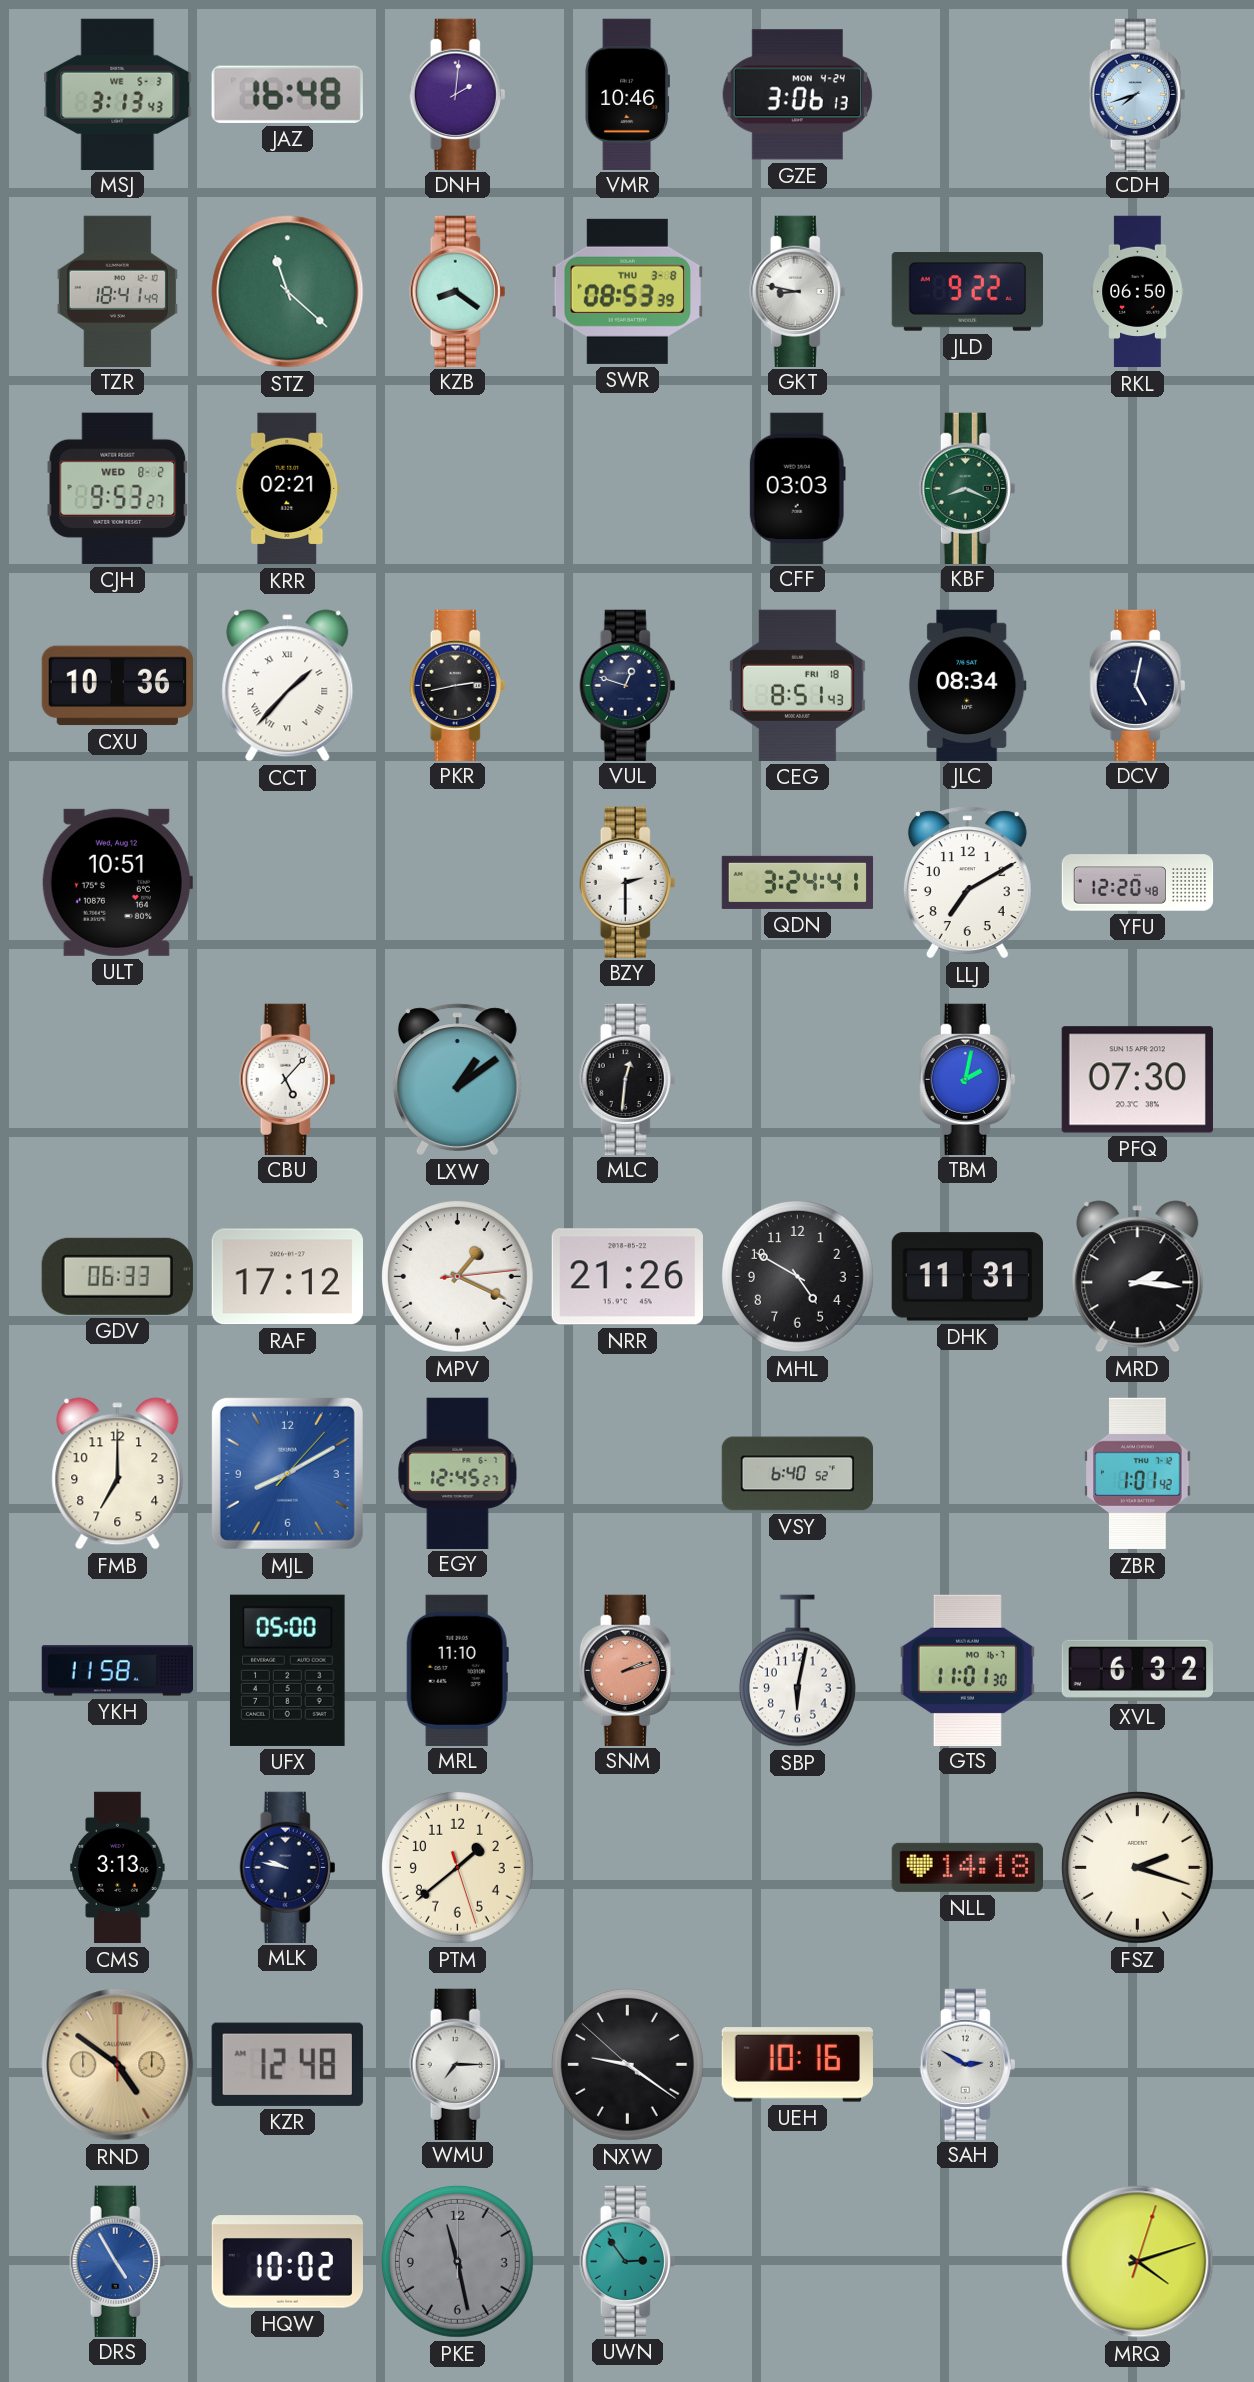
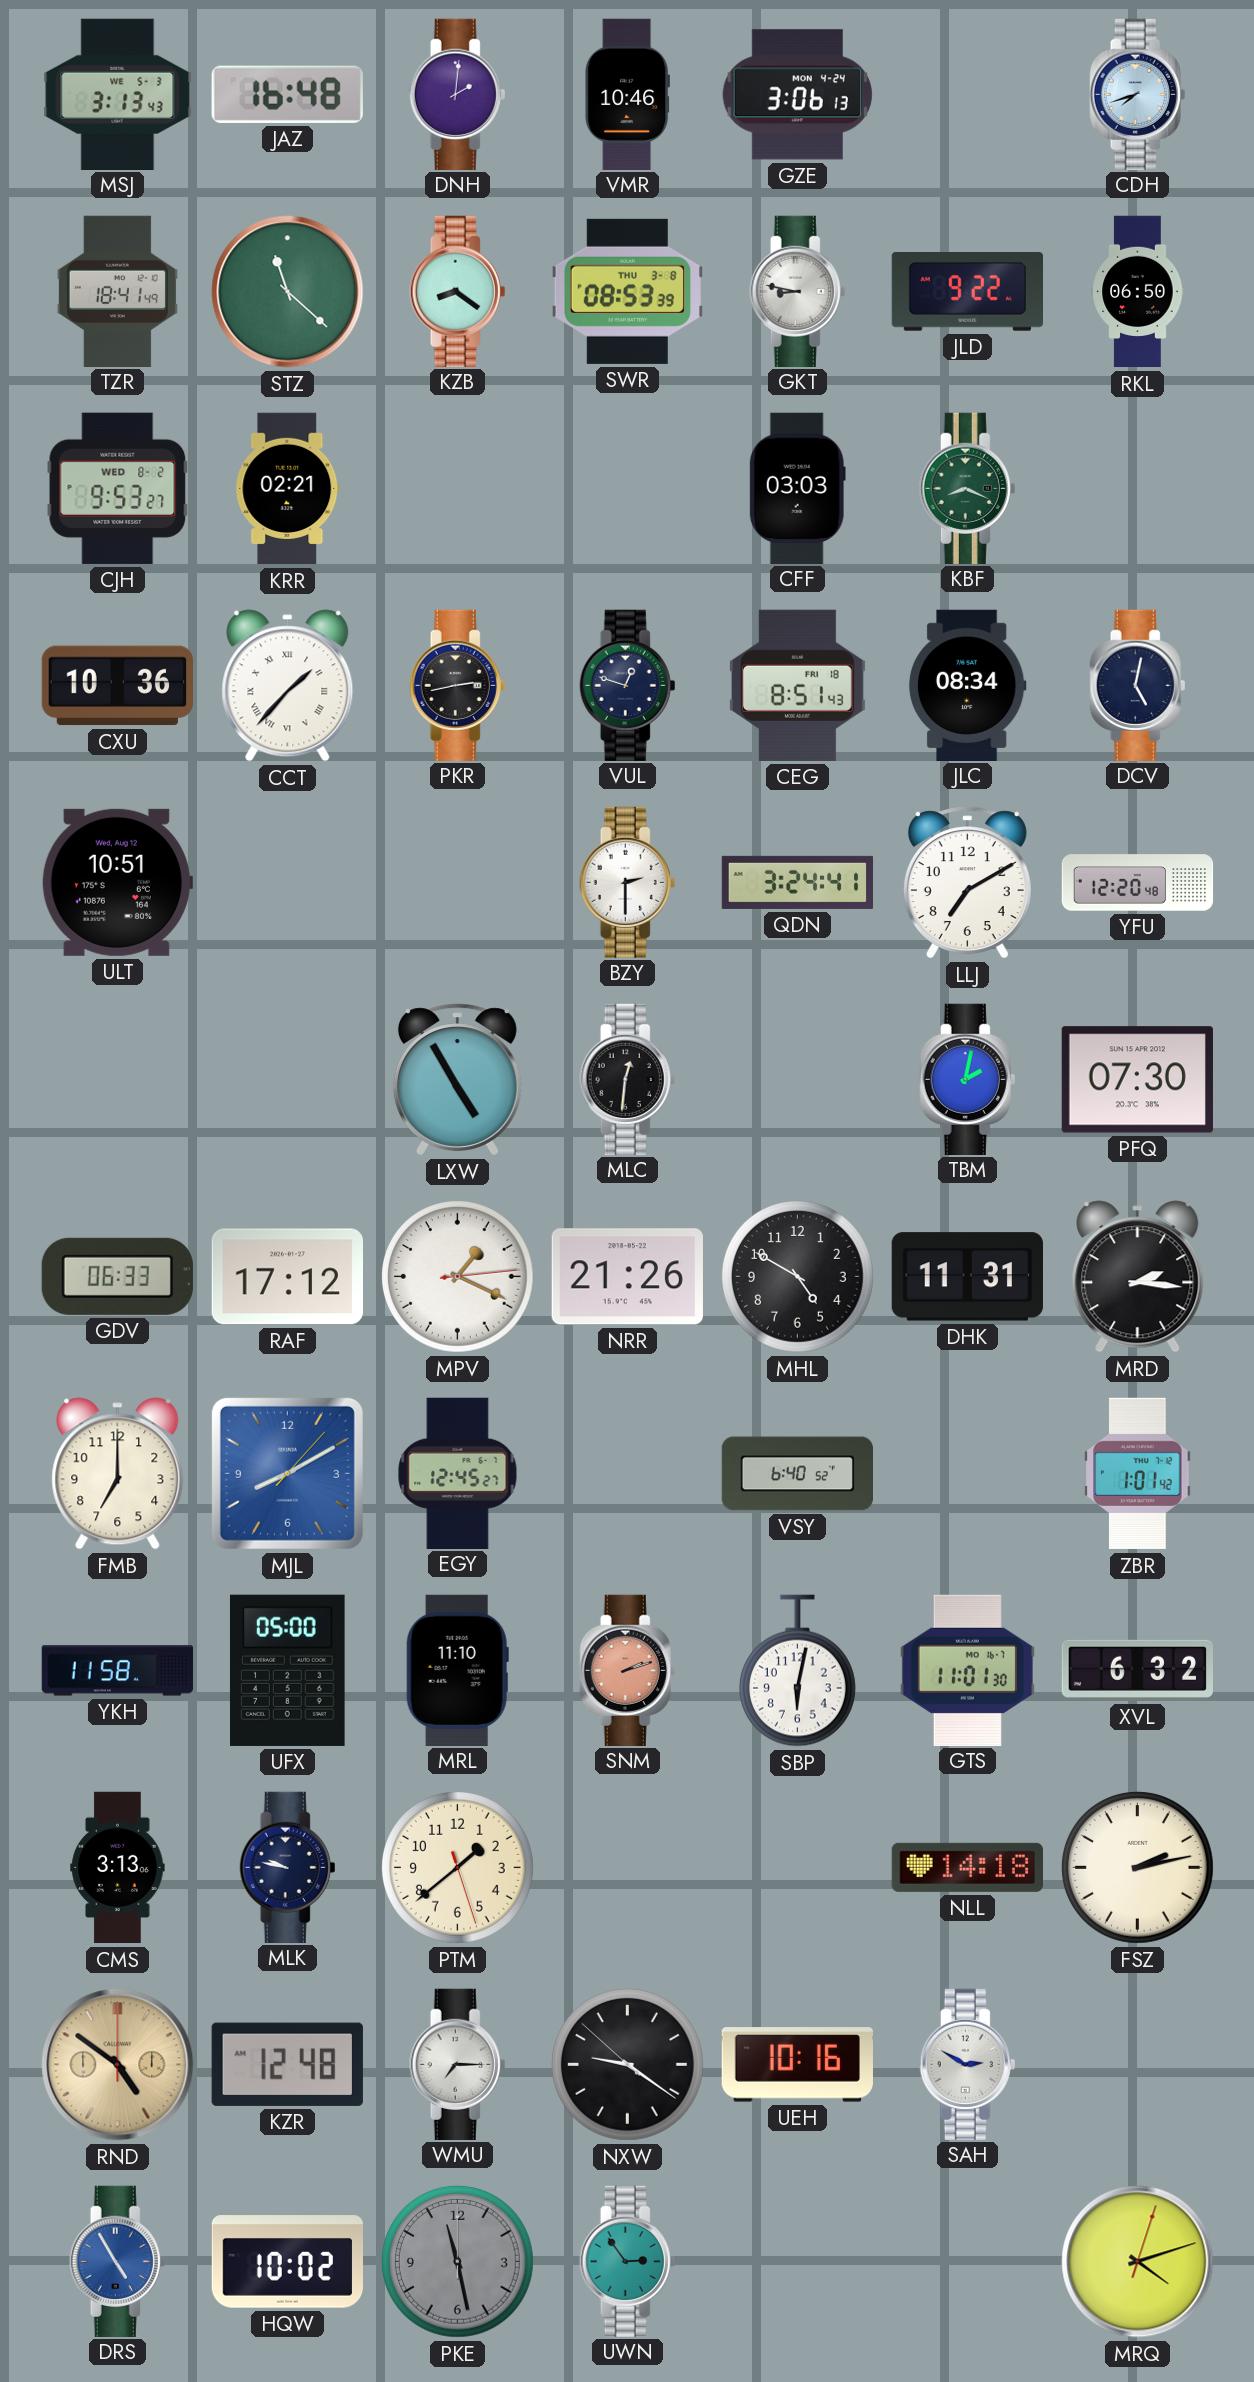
CBU: 5:07 -> none
LXW: 1:09 -> 4:55
FSZ: 2:18 -> 2:13
